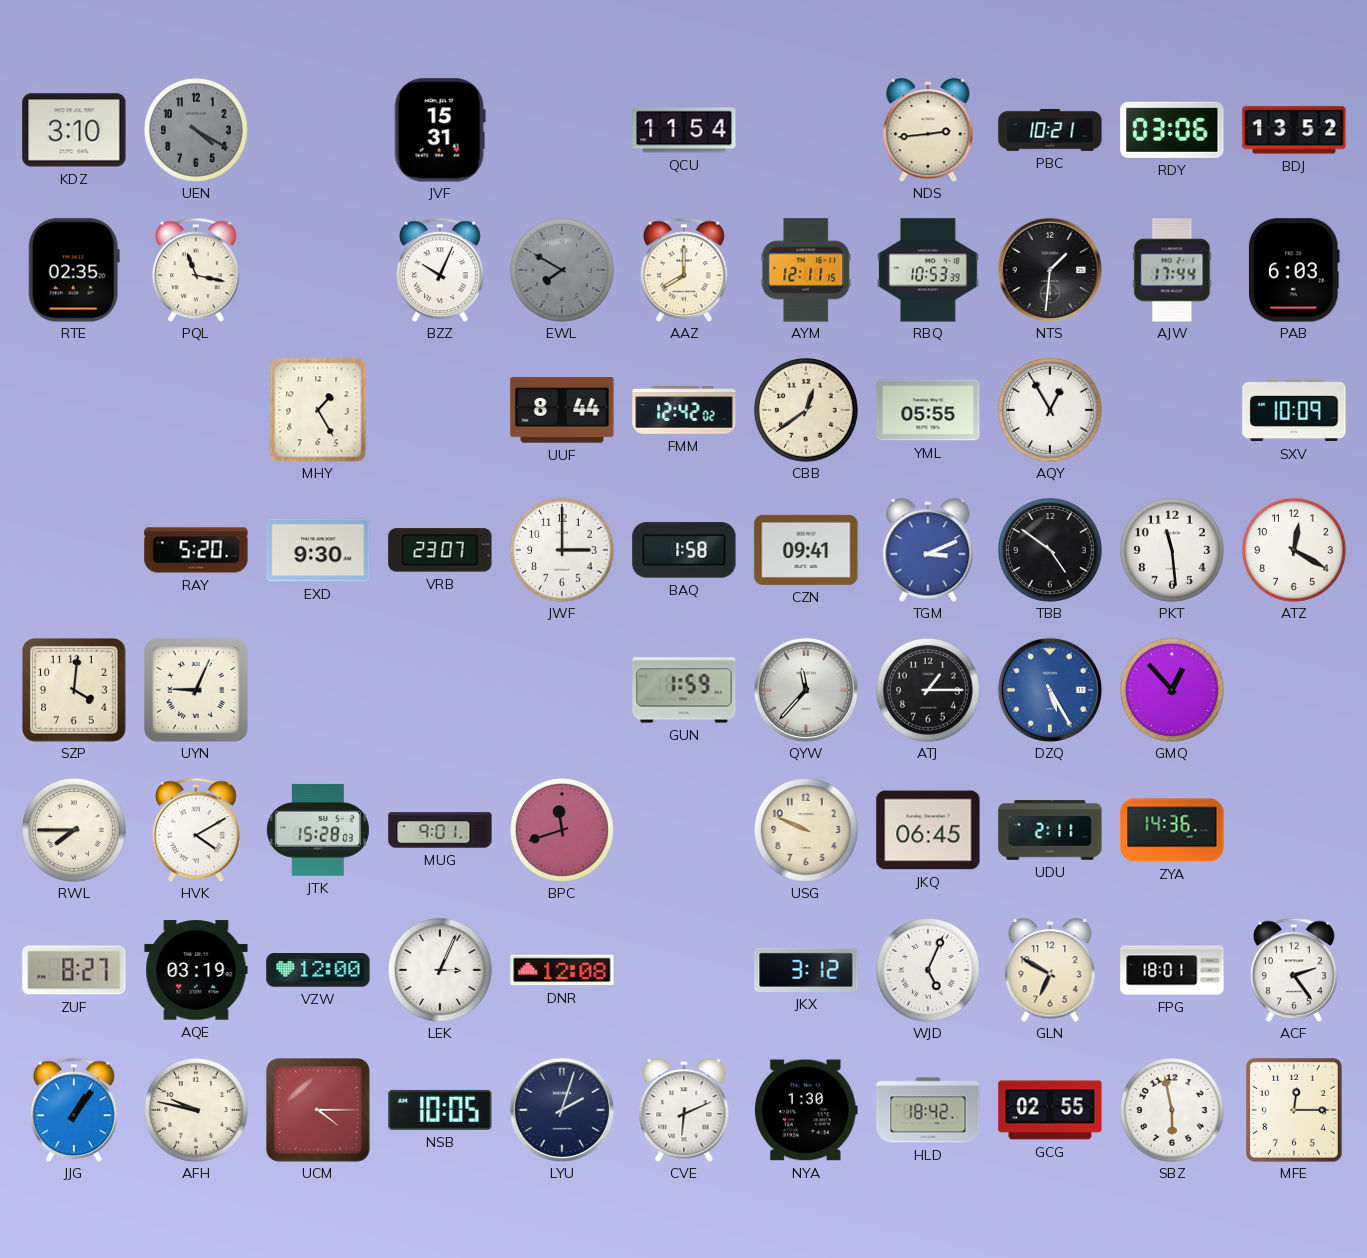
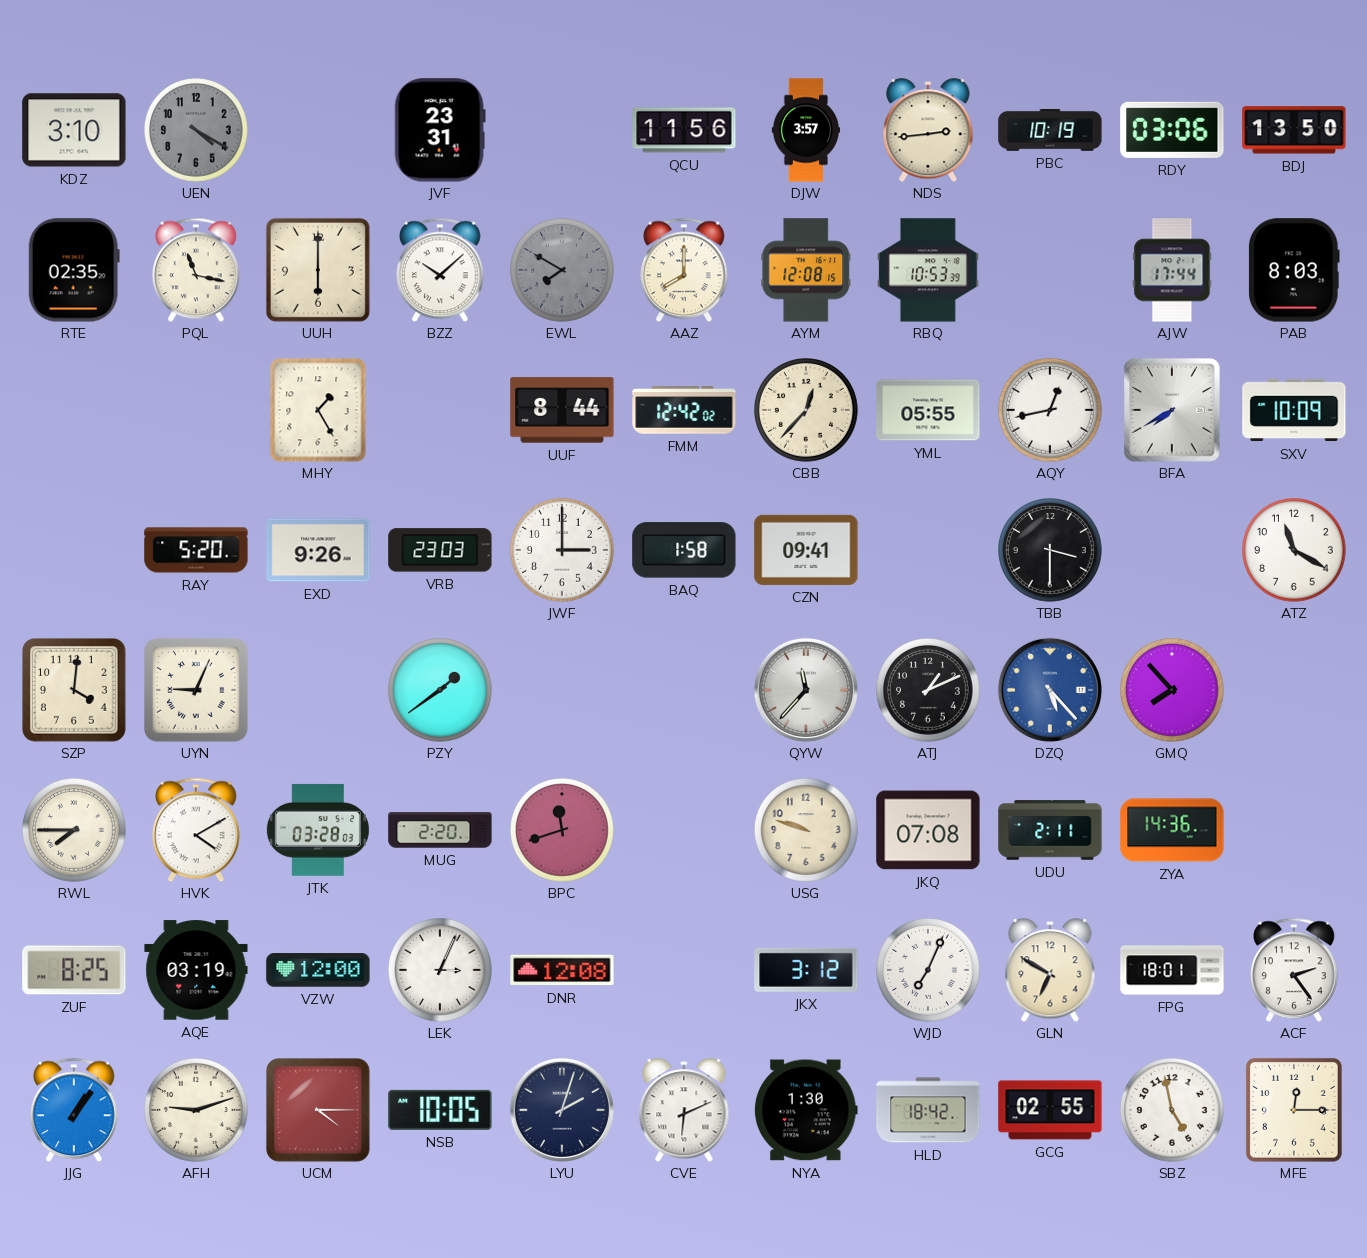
JVF: 15:31 -> 23:31
QCU: 11:54 -> 11:56
DJW: none -> 3:57
PBC: 10:21 -> 10:19
BDJ: 13:52 -> 13:50
UUH: none -> 6:00
BZZ: 10:04 -> 10:08
AYM: 12:11 -> 12:08
NTS: 1:31 -> none
PAB: 6:03 -> 8:03
CBB: 12:39 -> 12:37
AQY: 12:55 -> 12:43
BFA: none -> 7:40
EXD: 9:30 -> 9:26
VRB: 23:07 -> 23:03
TGM: 3:11 -> none
TBB: 4:51 -> 3:30
PKT: 11:29 -> none
ATZ: 12:20 -> 11:20
PZY: none -> 1:39
GUN: 1:59 -> none
ATJ: 1:15 -> 1:11
DZQ: 5:25 -> 5:23
GMQ: 12:53 -> 7:53
JTK: 15:28 -> 03:28
MUG: 9:01 -> 2:20
USG: 9:49 -> 9:48
JKQ: 06:45 -> 07:08
ZUF: 8:27 -> 8:25
WJD: 5:04 -> 7:04
AFH: 9:47 -> 9:12
SBZ: 5:58 -> 4:58
